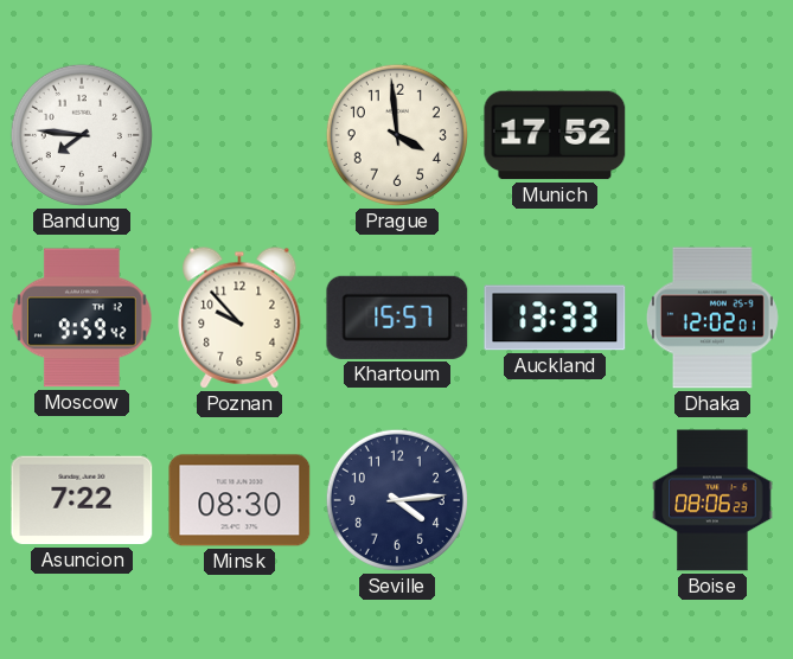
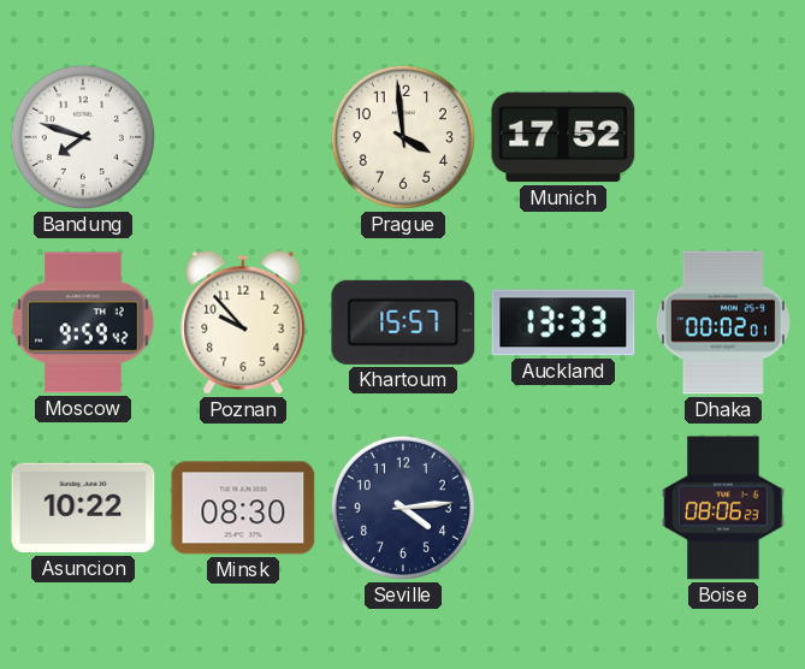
Bandung: 7:46 -> 7:48
Dhaka: 12:02 -> 00:02
Asuncion: 7:22 -> 10:22
